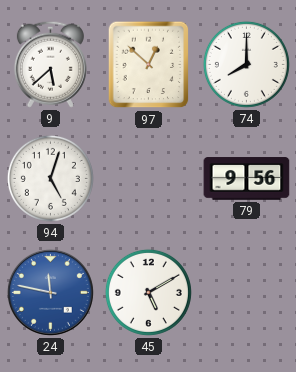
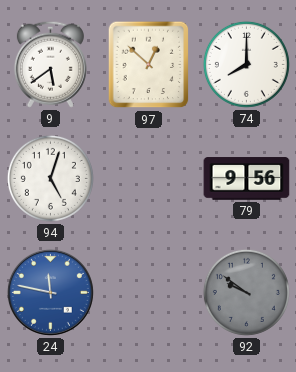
9: 5:38 -> 5:39
45: 5:10 -> none
92: none -> 9:51
